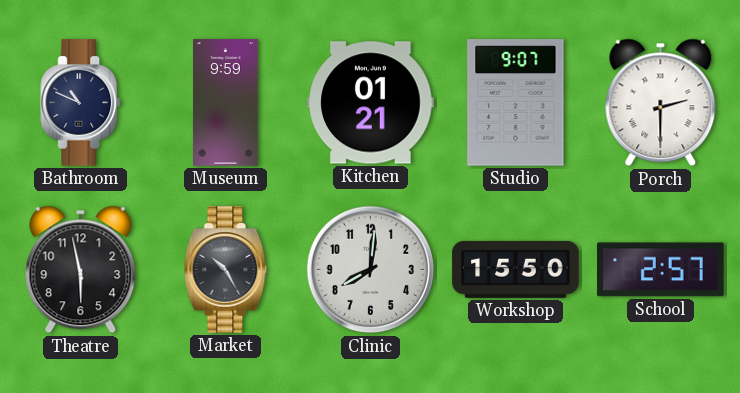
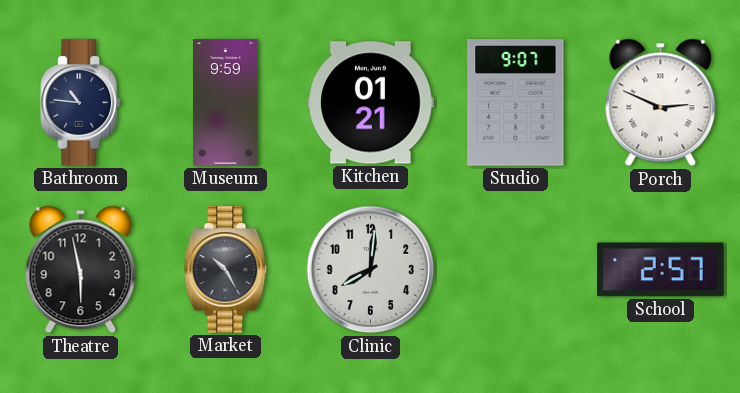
Bathroom: 10:49 -> 10:46
Porch: 2:30 -> 2:49
Workshop: 15:50 -> none
